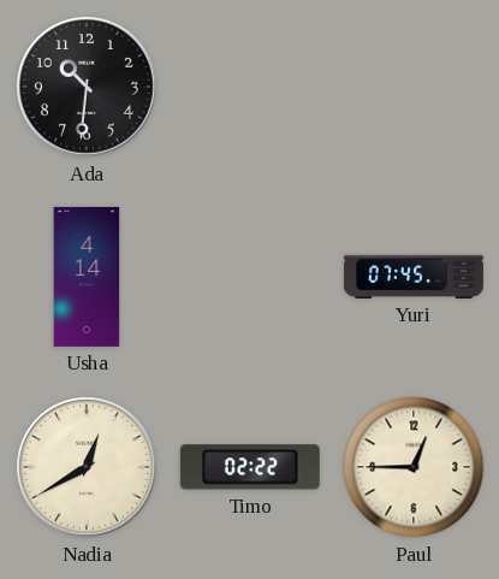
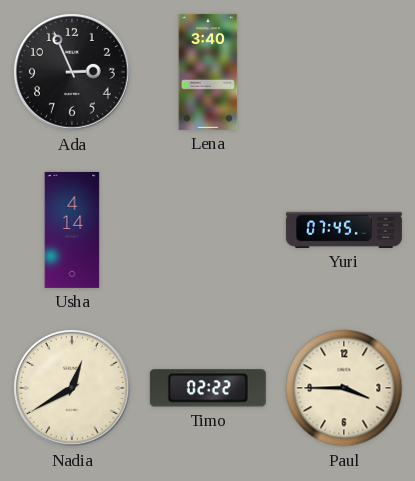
Ada: 10:31 -> 2:56
Lena: none -> 3:40
Paul: 12:45 -> 3:45
